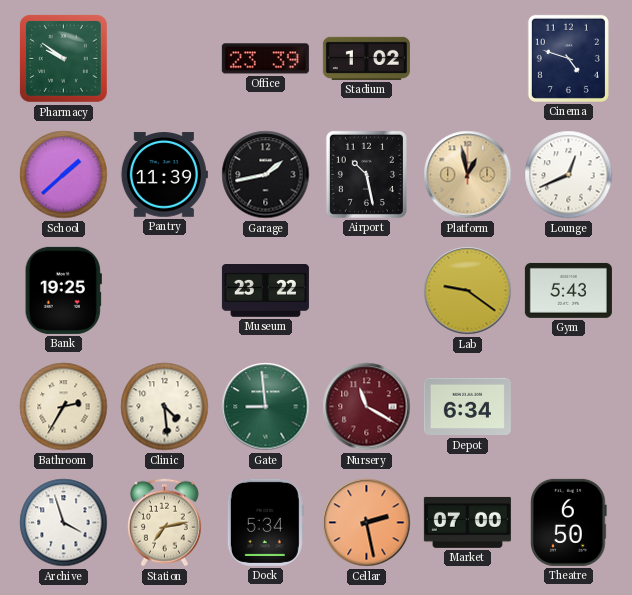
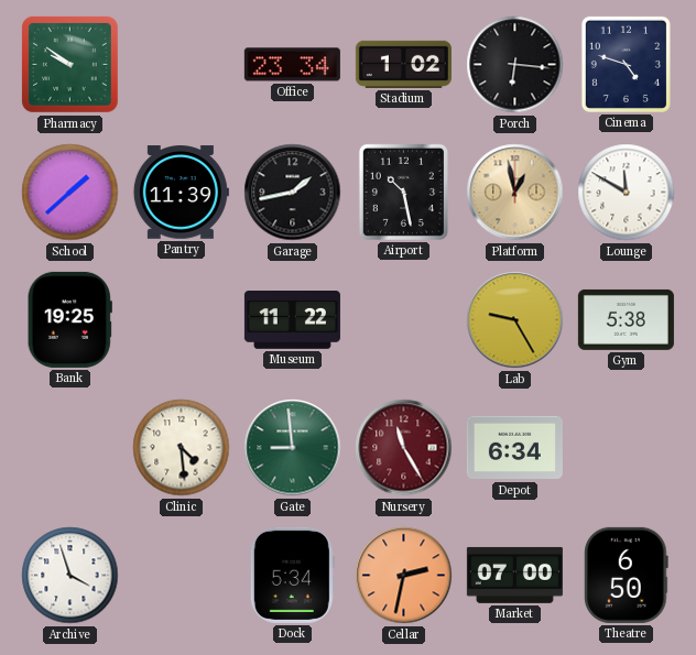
Office: 23:39 -> 23:34
Porch: none -> 6:16
Lounge: 12:41 -> 11:50
Museum: 23:22 -> 11:22
Lab: 9:21 -> 9:25
Gym: 5:43 -> 5:38
Bathroom: 2:35 -> none
Nursery: 11:20 -> 11:25
Station: 7:13 -> none
Cellar: 2:28 -> 2:32
